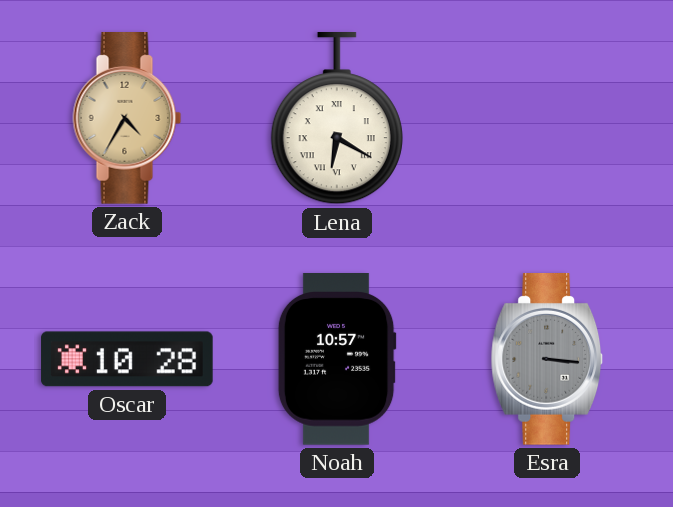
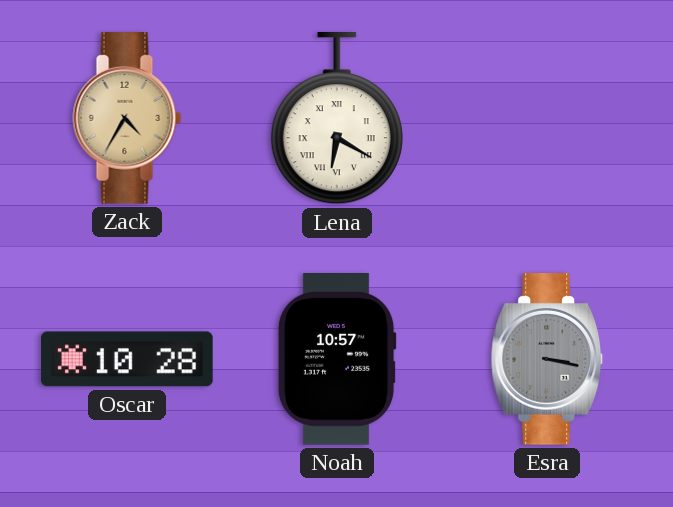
Esra: 3:16 -> 3:17
